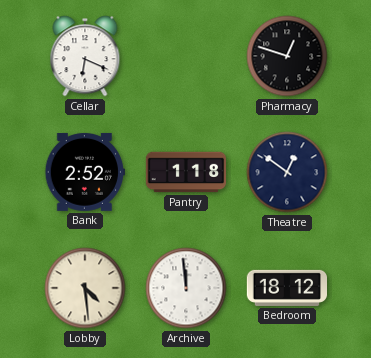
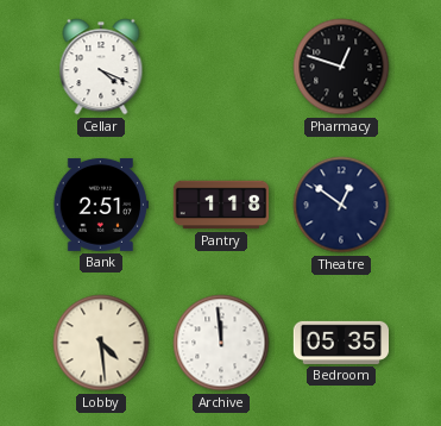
Cellar: 6:19 -> 4:19
Bank: 2:52 -> 2:51
Bedroom: 18:12 -> 05:35
